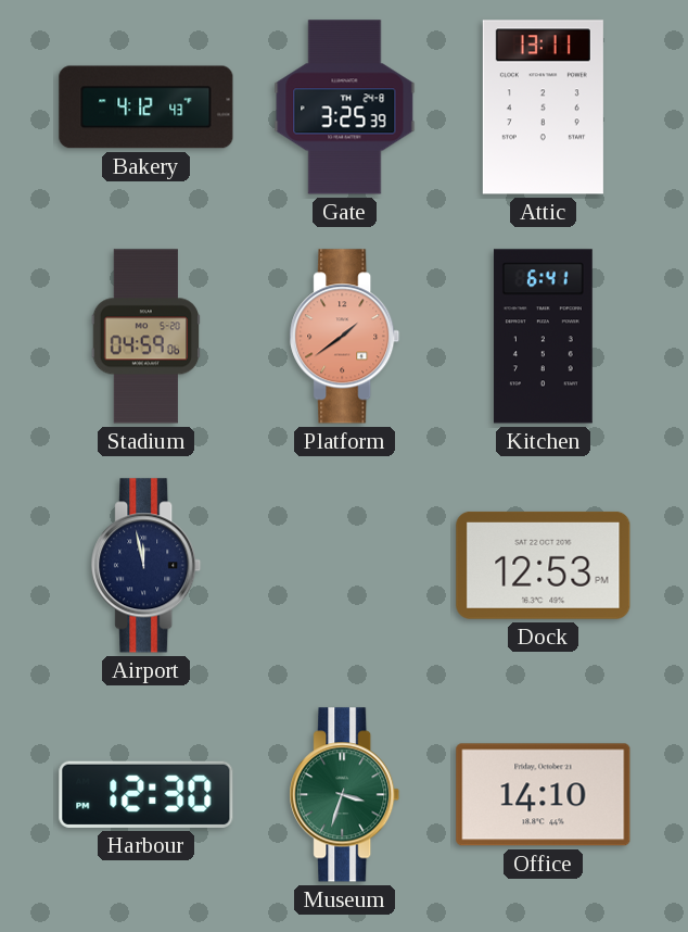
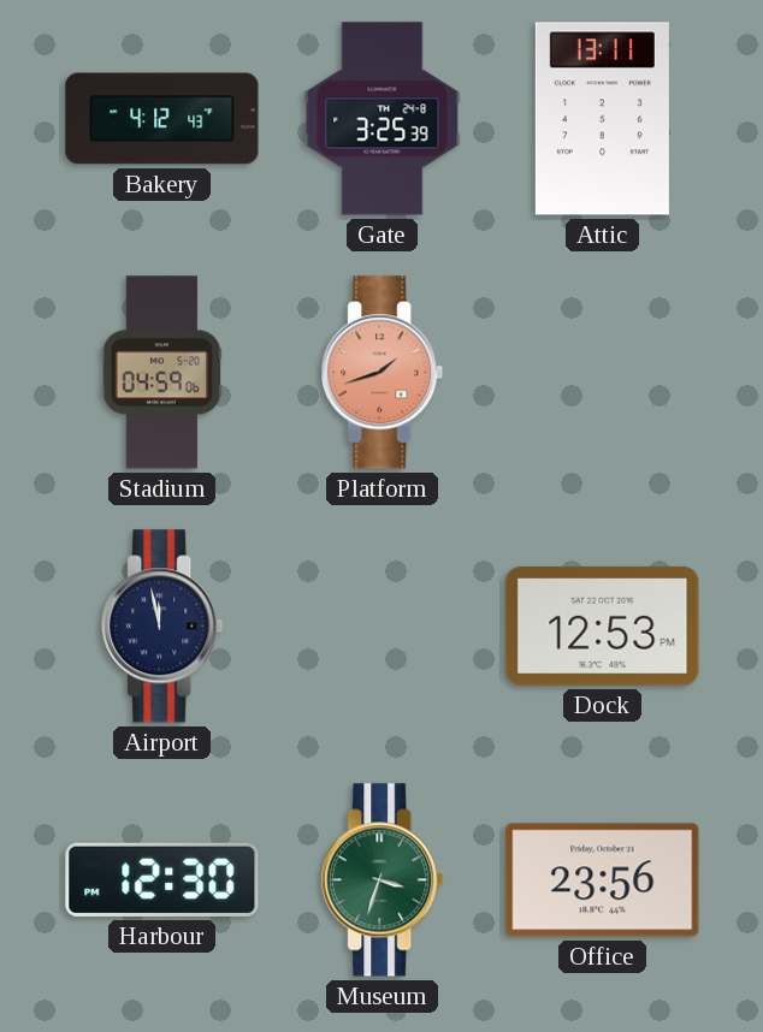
Platform: 1:39 -> 1:42
Kitchen: 6:41 -> none
Office: 14:10 -> 23:56
